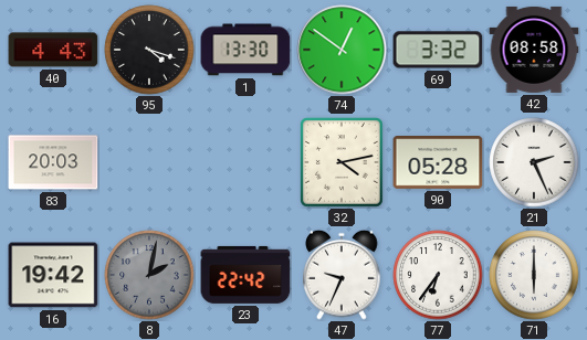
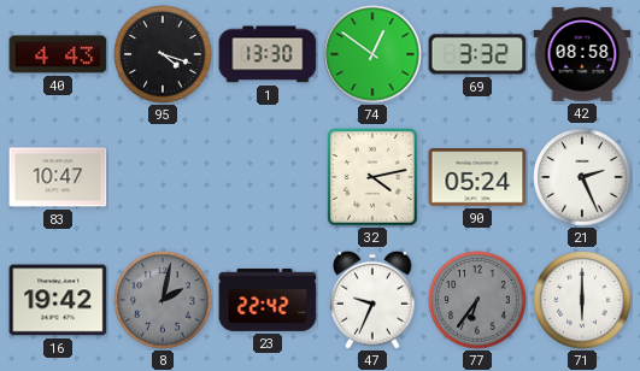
83: 20:03 -> 10:47
90: 05:28 -> 05:24
77 dial: white -> grey
